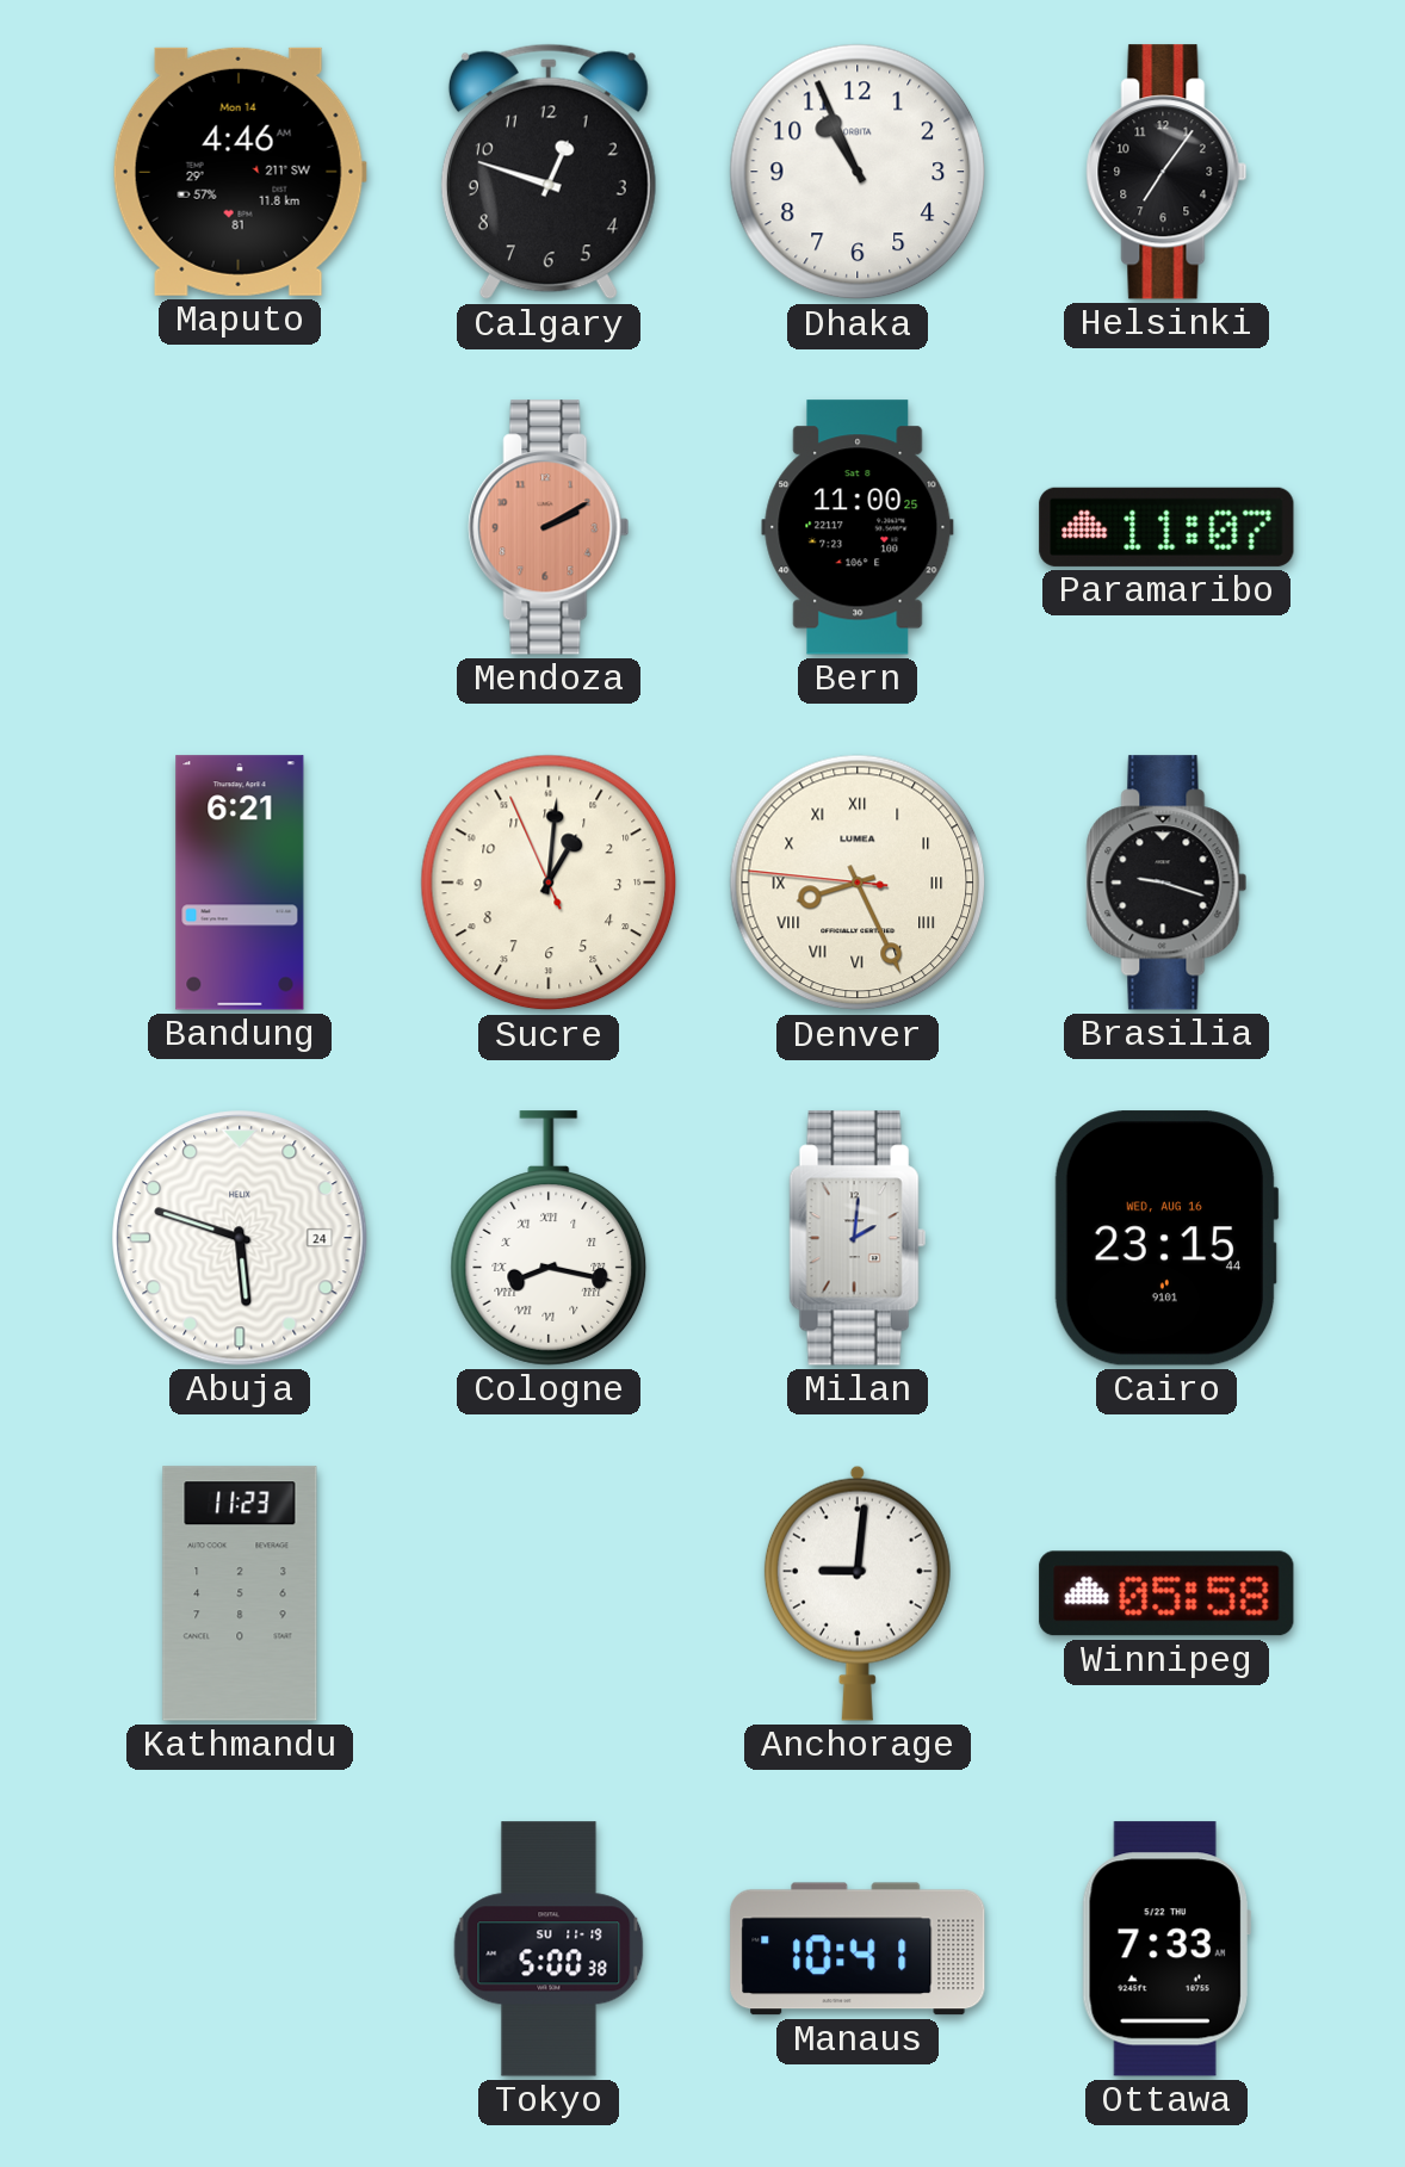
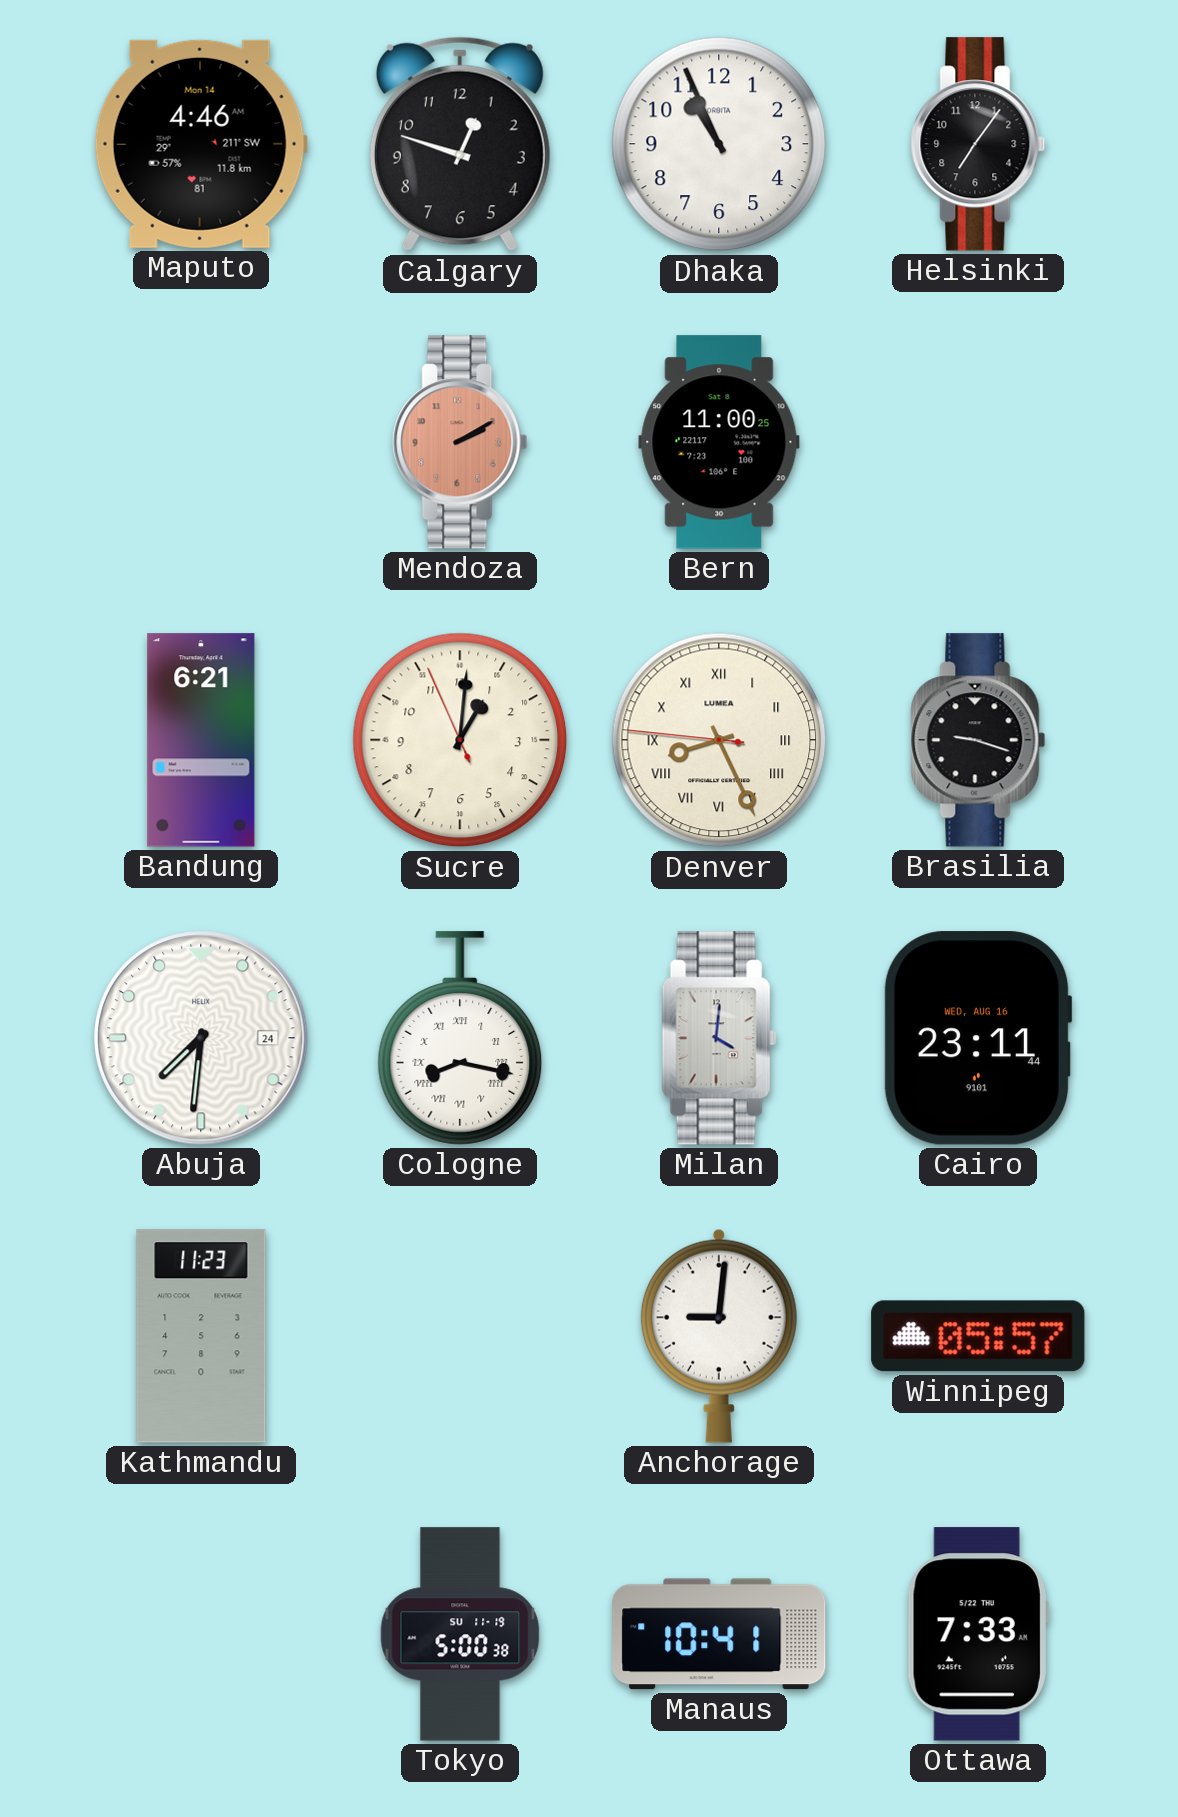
Paramaribo: 11:07 -> none
Abuja: 5:48 -> 7:31
Milan: 2:01 -> 4:01
Cairo: 23:15 -> 23:11
Winnipeg: 05:58 -> 05:57
